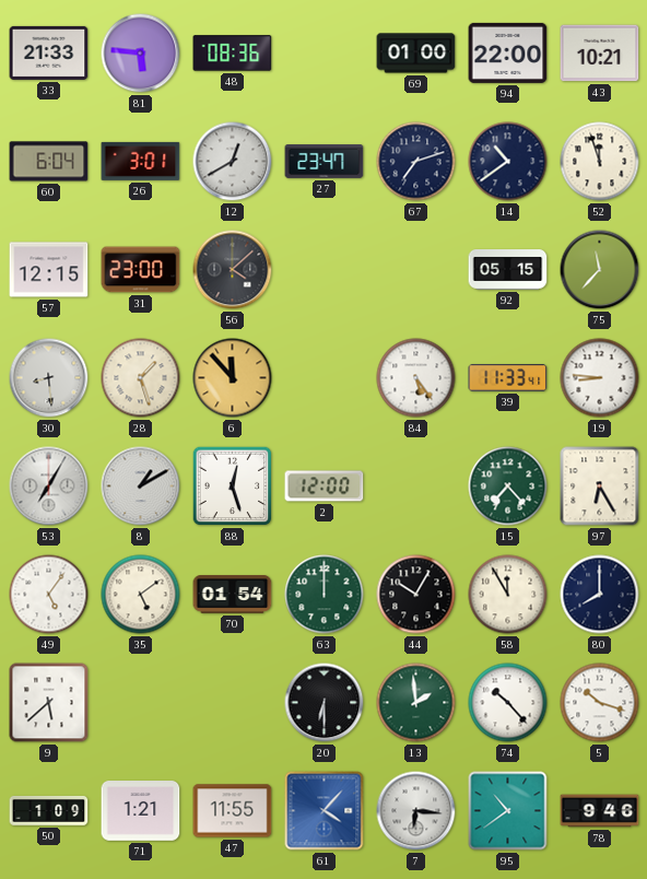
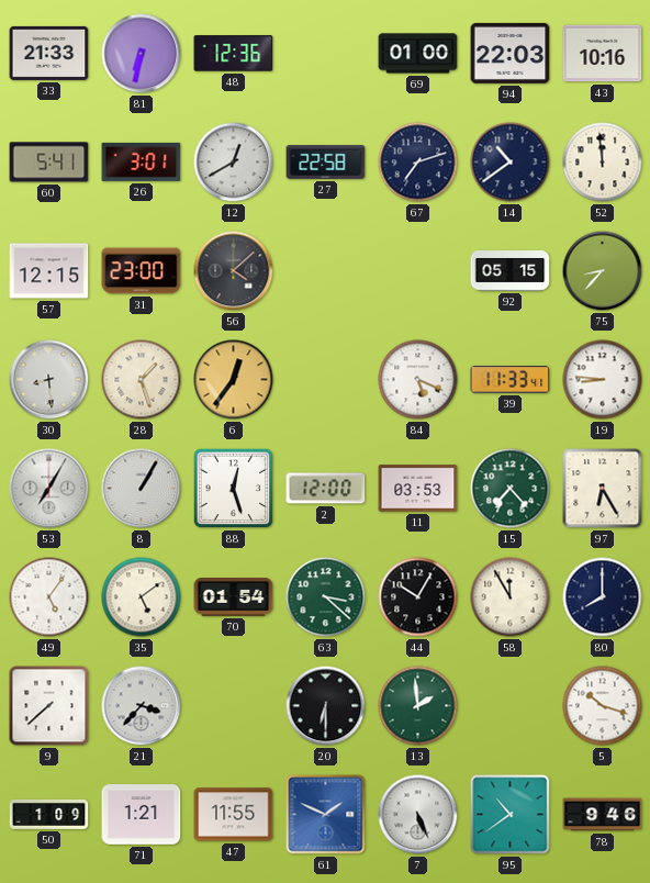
81: 5:46 -> 6:32
48: 08:36 -> 12:36
94: 22:00 -> 22:03
43: 10:21 -> 10:16
60: 6:04 -> 5:41
27: 23:47 -> 22:58
52: 11:57 -> 11:59
75: 11:37 -> 8:37
6: 11:53 -> 12:36
84: 5:24 -> 5:19
8: 1:10 -> 1:05
11: none -> 03:53
63: 12:00 -> 3:22
9: 5:38 -> 7:38
21: none -> 3:37
74: 10:23 -> none
61: 4:07 -> 1:49
7: 6:16 -> 5:26
